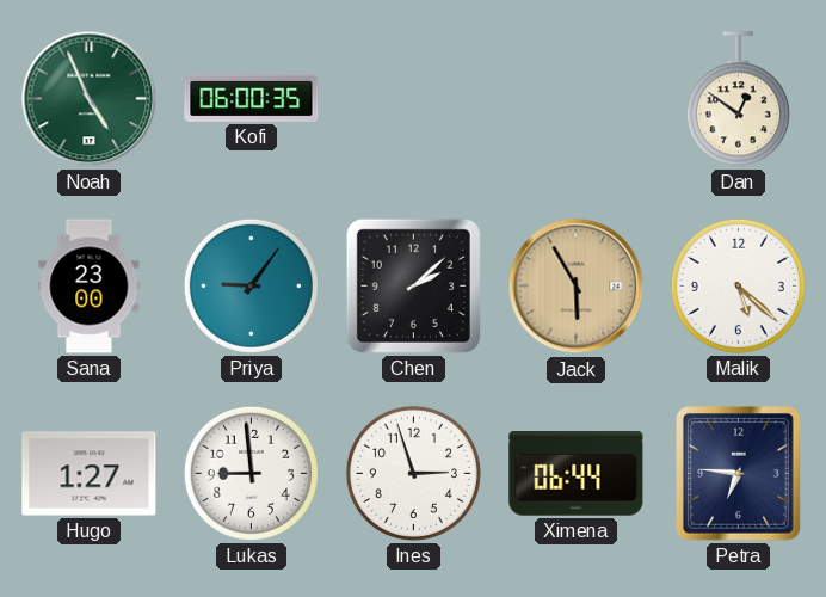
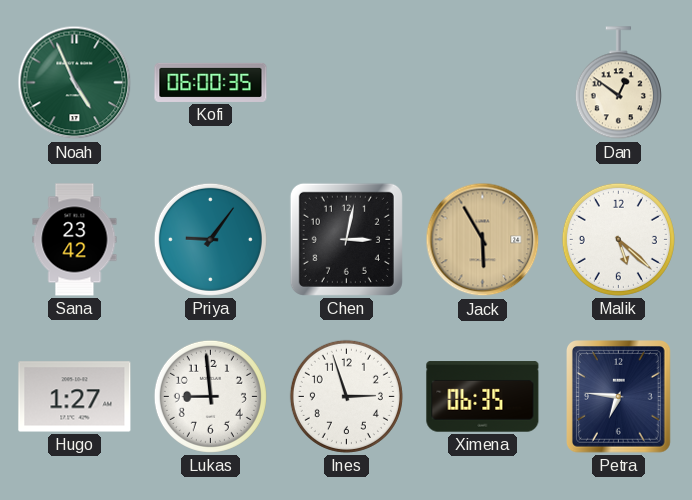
Sana: 23:00 -> 23:42
Chen: 2:08 -> 3:02
Ximena: 06:44 -> 06:35
